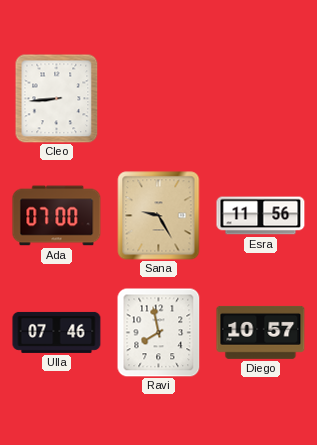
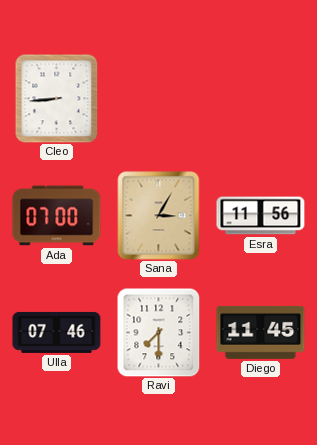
Sana: 9:25 -> 3:05
Ravi: 7:58 -> 7:30
Diego: 10:57 -> 11:45
